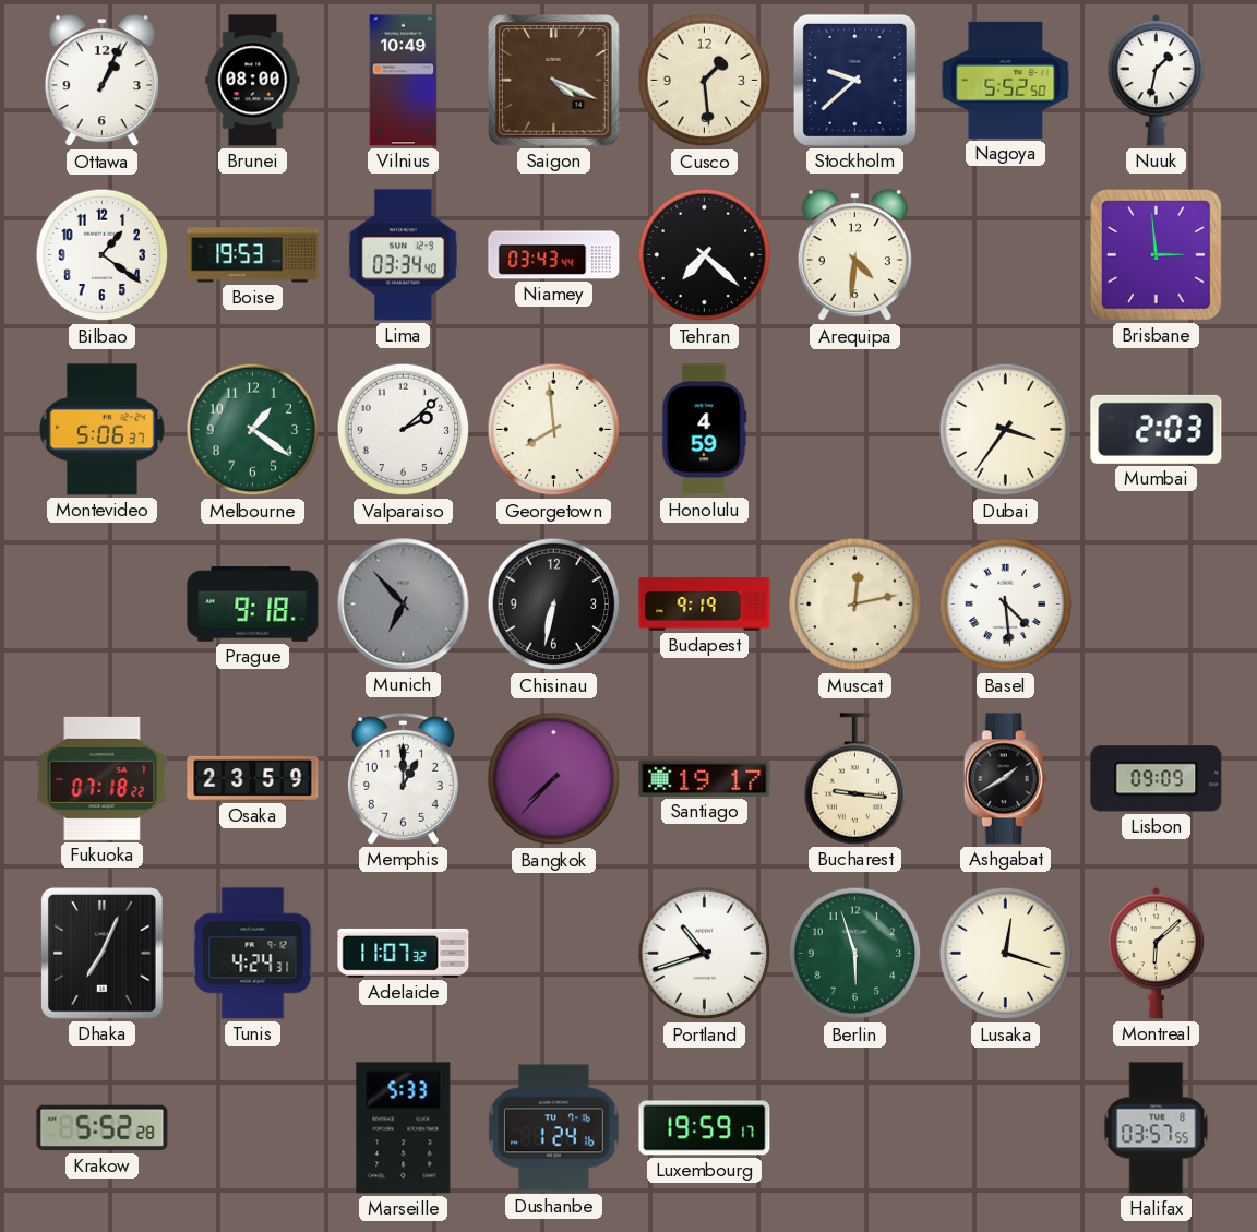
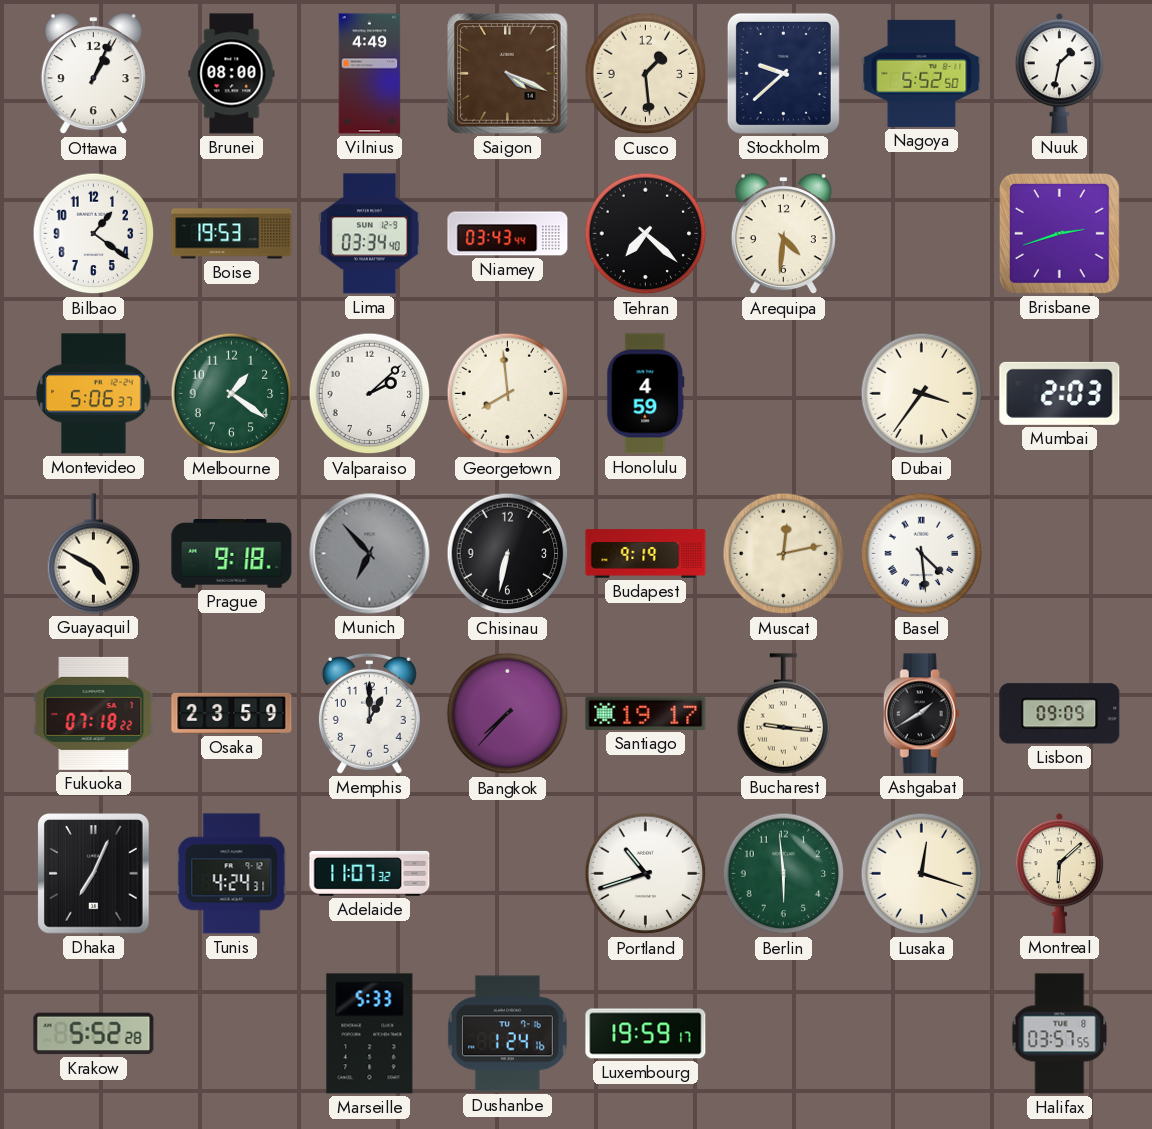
Vilnius: 10:49 -> 4:49
Brisbane: 2:59 -> 2:42
Guayaquil: none -> 4:50
Berlin: 5:57 -> 5:59
